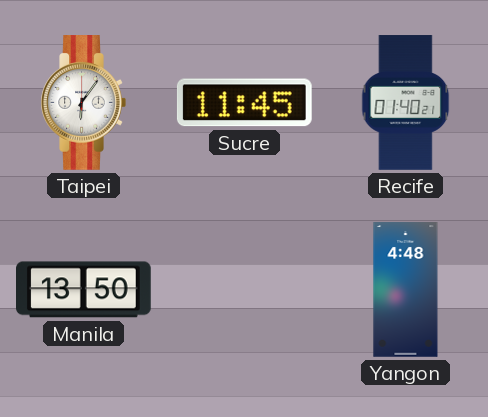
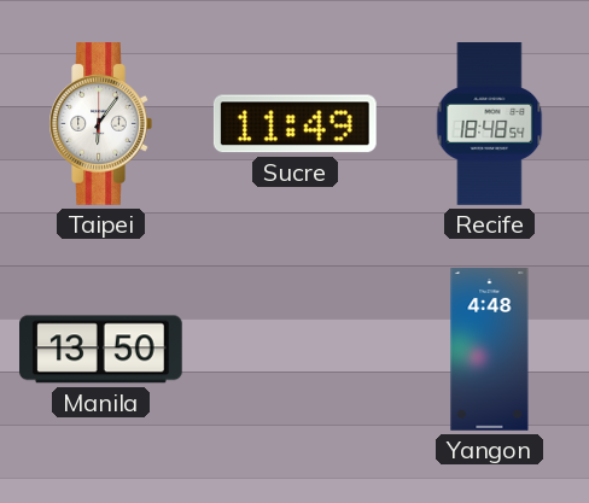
Sucre: 11:45 -> 11:49
Recife: 01:40 -> 18:48
